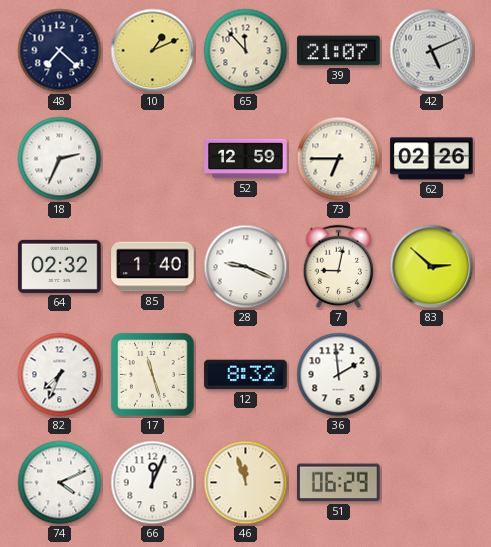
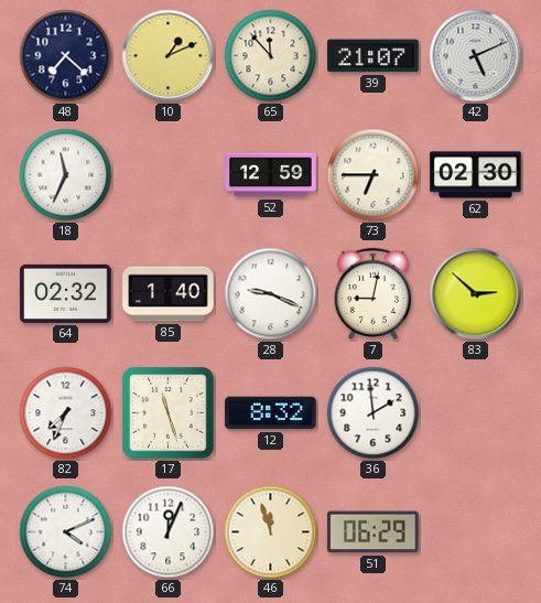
18: 2:34 -> 11:34
62: 02:26 -> 02:30
